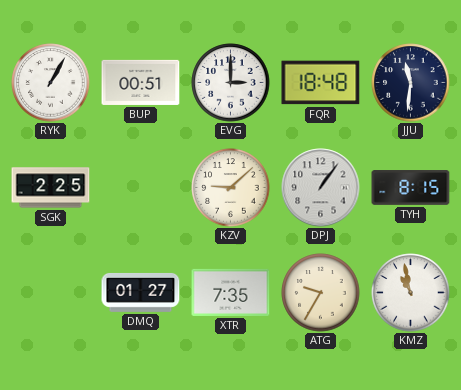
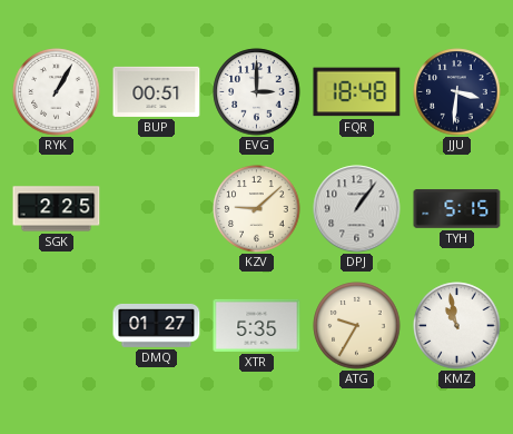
JJU: 11:31 -> 3:31
TYH: 8:15 -> 5:15
XTR: 7:35 -> 5:35
